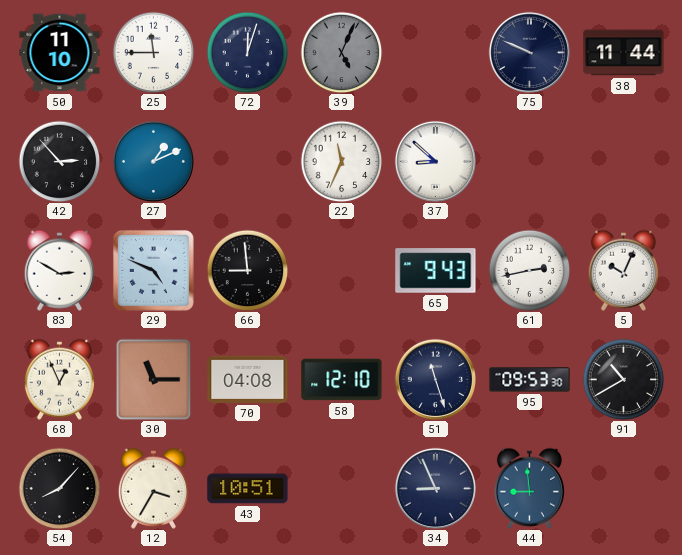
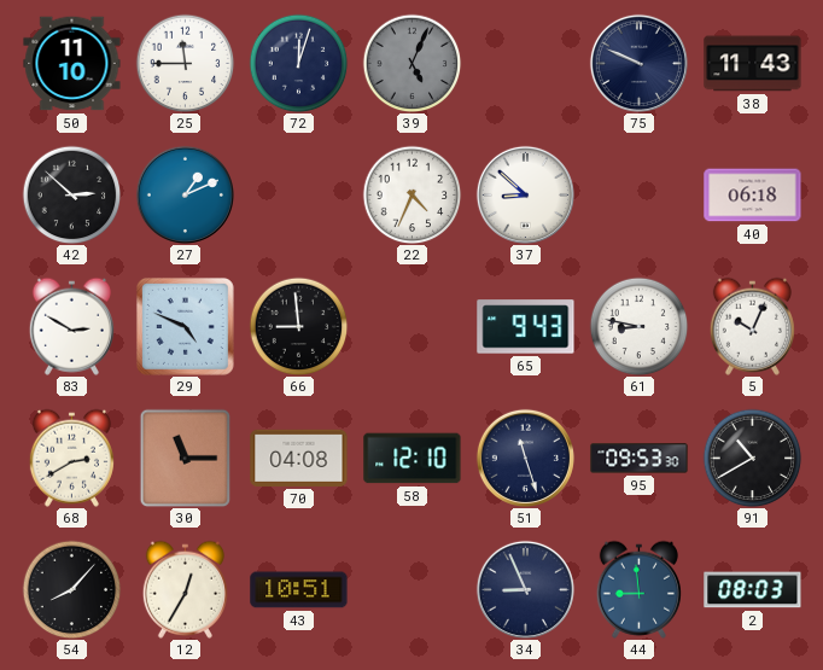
38: 11:44 -> 11:43
42: 2:53 -> 2:52
22: 11:34 -> 4:34
40: none -> 06:18
61: 2:43 -> 8:47
68: 12:56 -> 2:40
12: 3:35 -> 12:35
2: none -> 08:03
